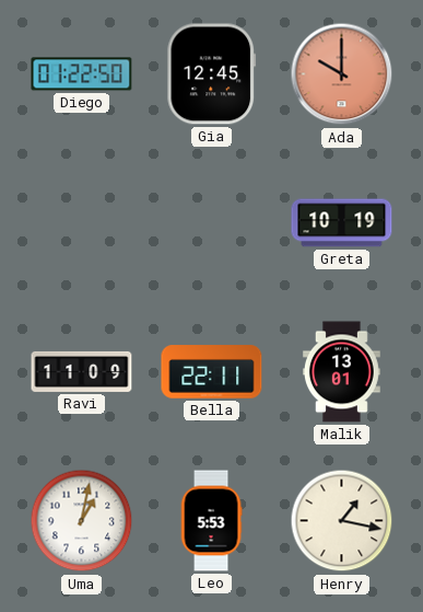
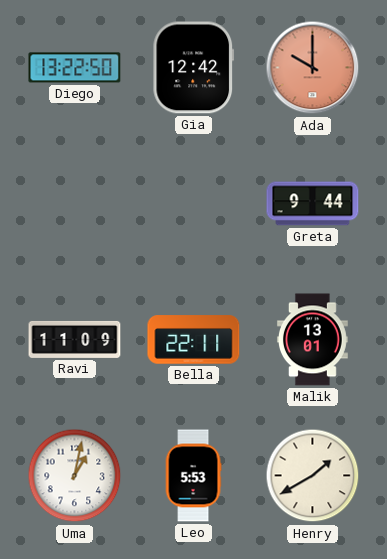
Diego: 01:22 -> 13:22
Gia: 12:45 -> 12:42
Greta: 10:19 -> 9:44
Henry: 1:17 -> 1:40
